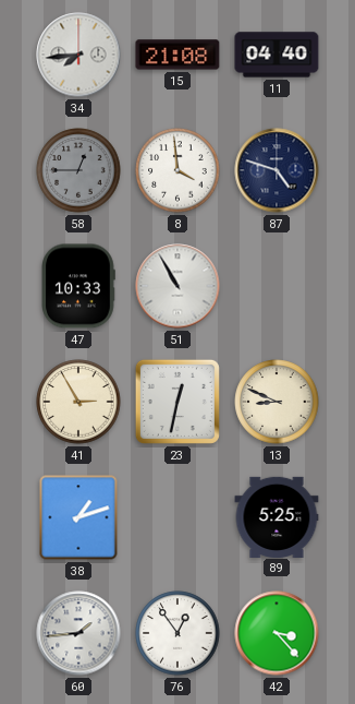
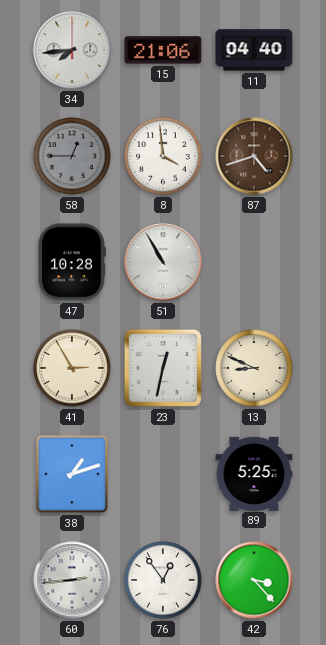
15: 21:08 -> 21:06
87: 4:48 -> 4:42
87 dial: navy -> brown
47: 10:33 -> 10:28
60: 1:44 -> 2:44
